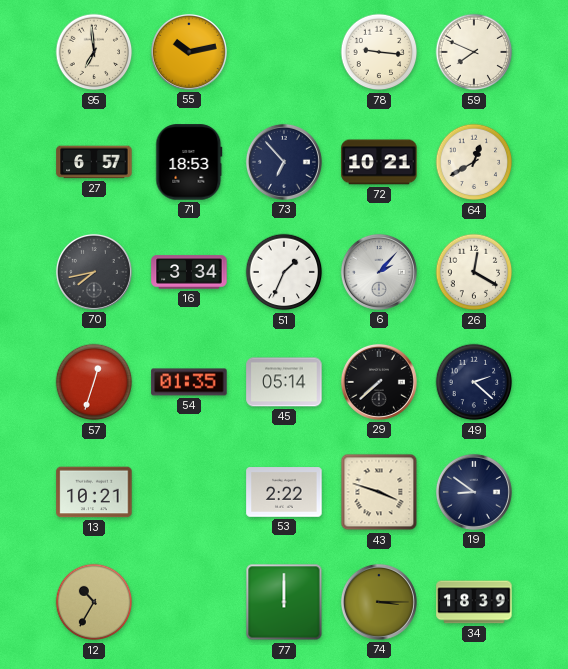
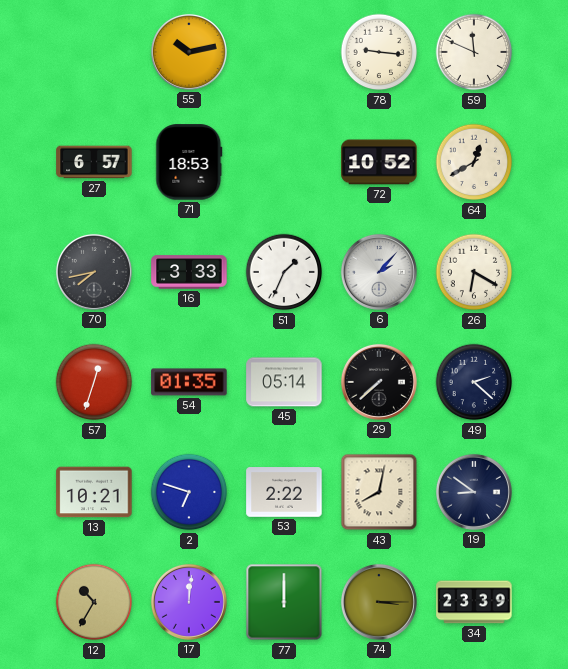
95: 6:59 -> none
59: 7:49 -> 11:49
73: 6:53 -> none
72: 10:21 -> 10:52
16: 3:34 -> 3:33
26: 12:20 -> 6:20
2: none -> 6:48
43: 3:48 -> 8:02
17: none -> 12:01
34: 18:39 -> 23:39
